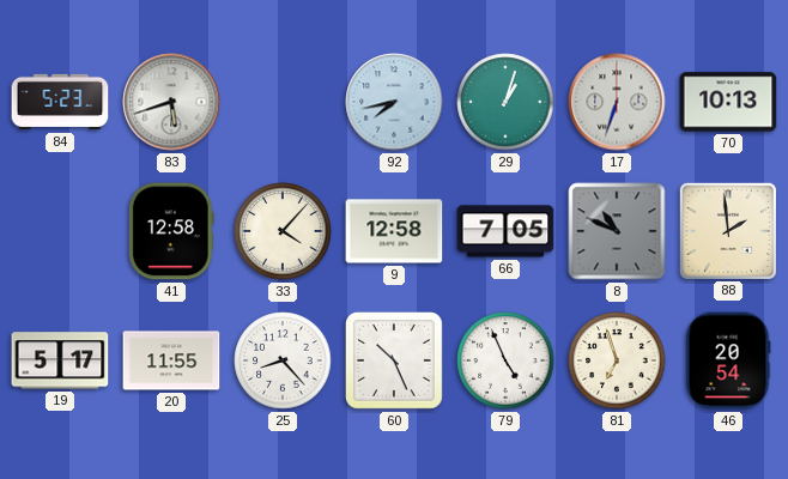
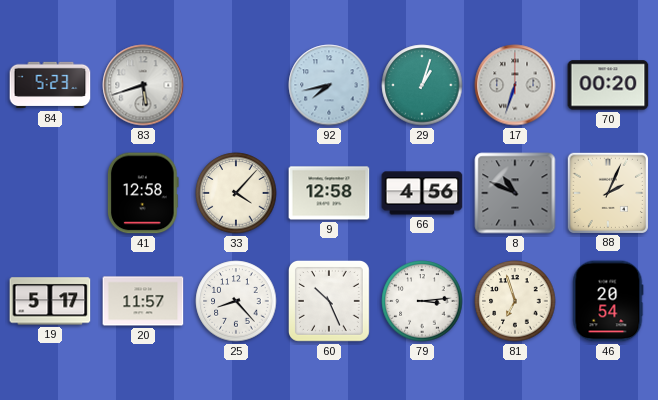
70: 10:13 -> 00:20
66: 7:05 -> 4:56
88: 1:59 -> 2:04
20: 11:55 -> 11:57
79: 4:56 -> 3:14
